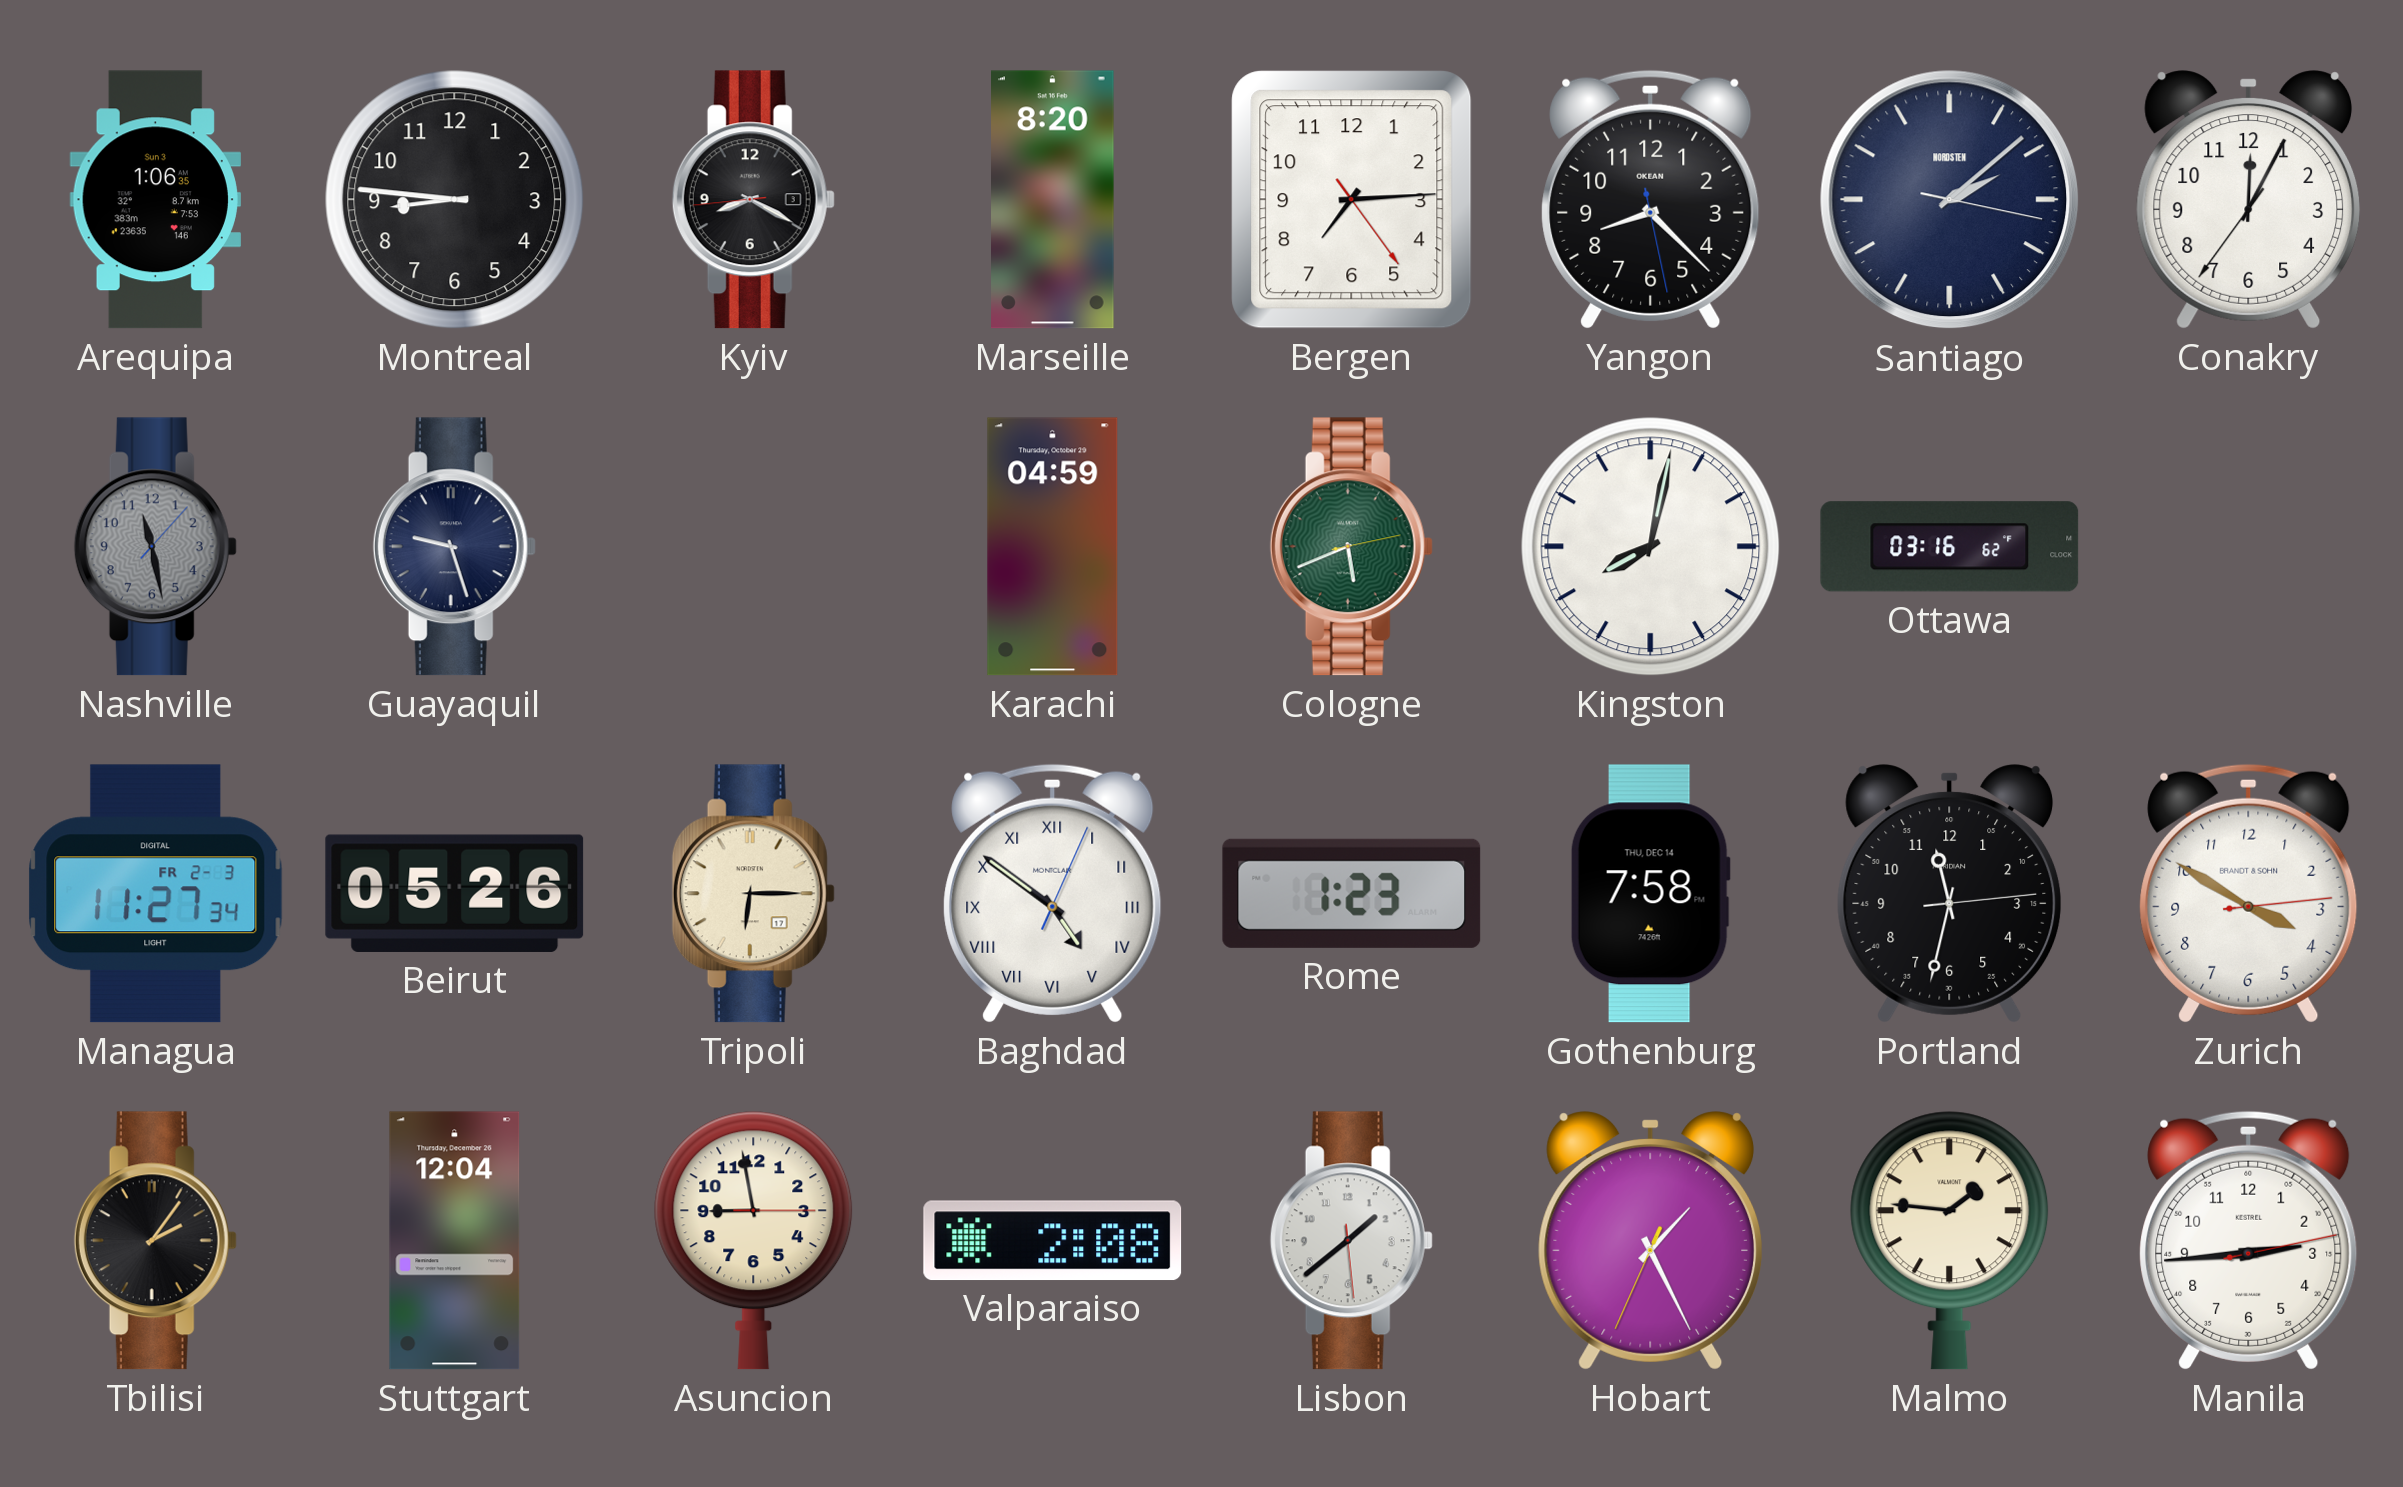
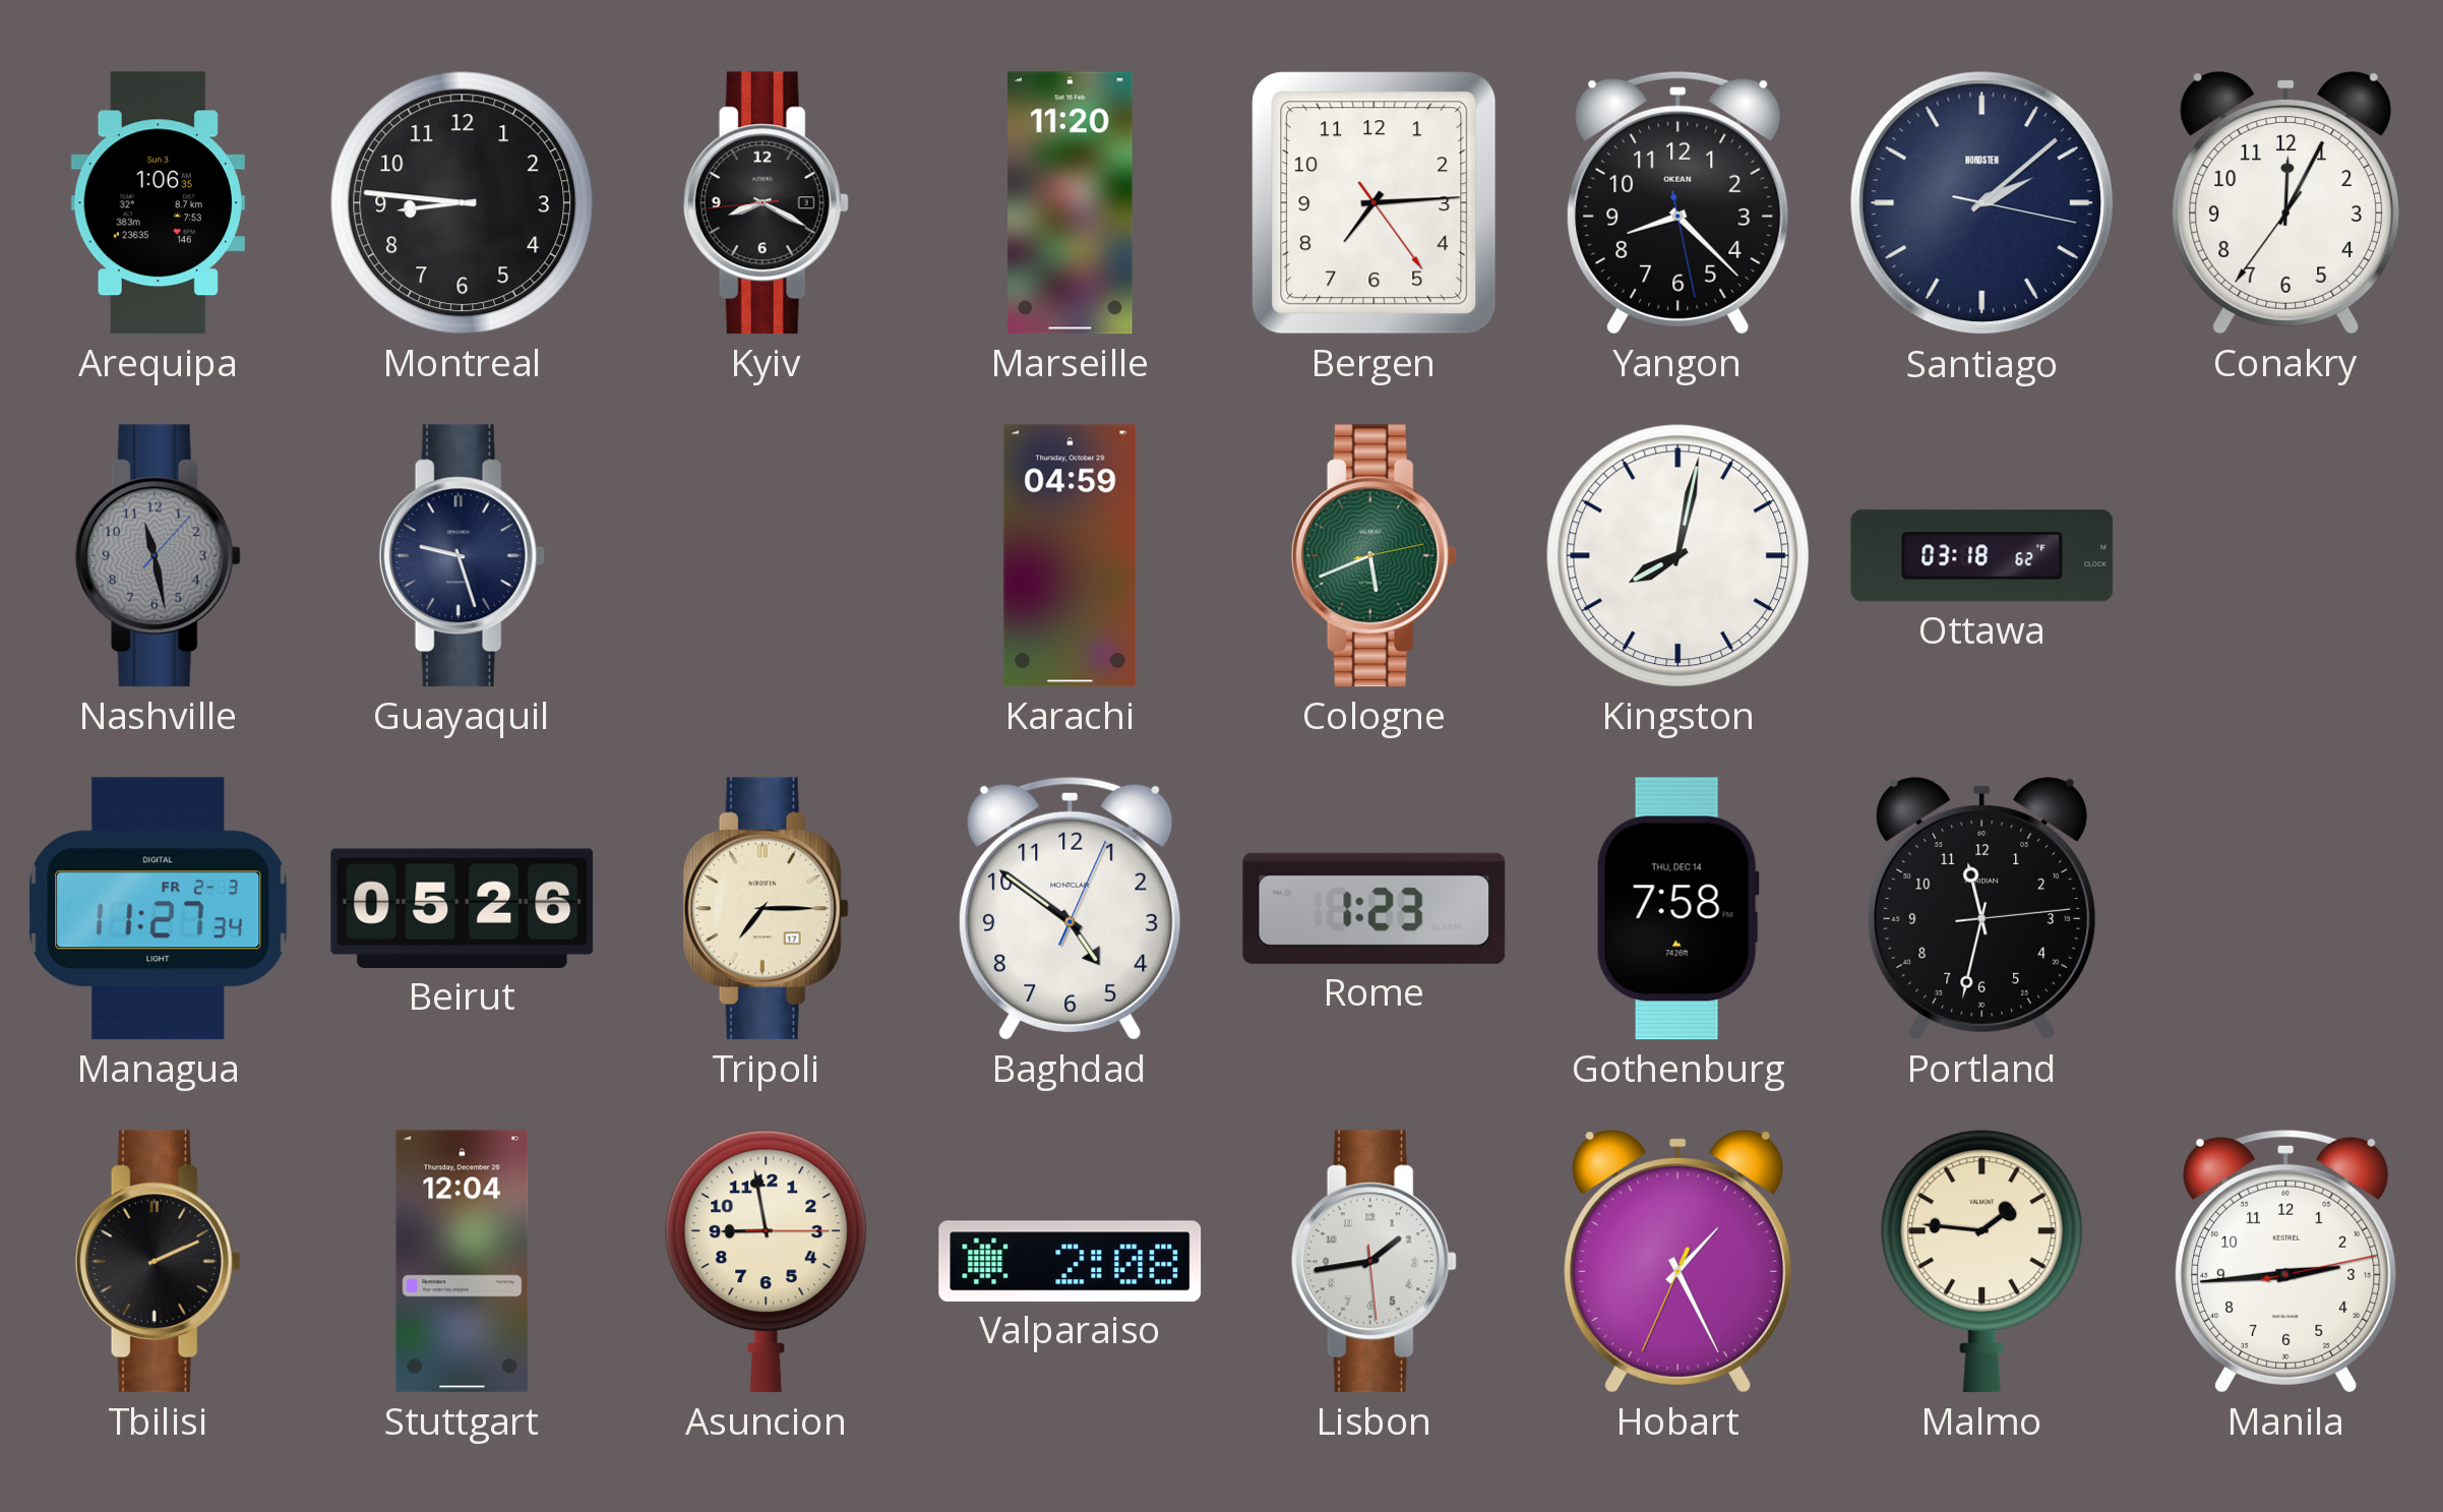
Marseille: 8:20 -> 11:20
Ottawa: 03:16 -> 03:18
Tripoli: 6:15 -> 7:15
Baghdad numerals: Roman -> Arabic
Zurich: 3:50 -> none
Tbilisi: 2:06 -> 2:11
Lisbon: 1:38 -> 1:43
